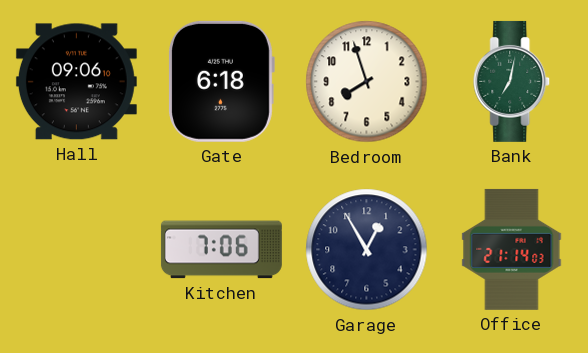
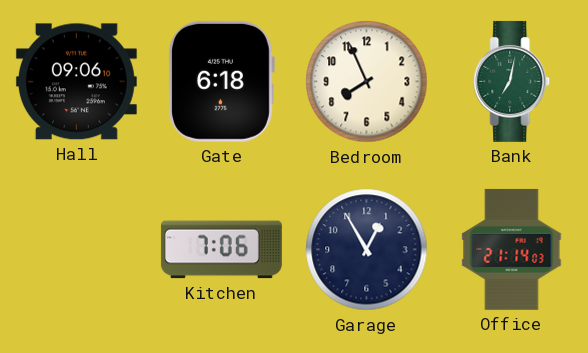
Bedroom: 7:57 -> 7:56
